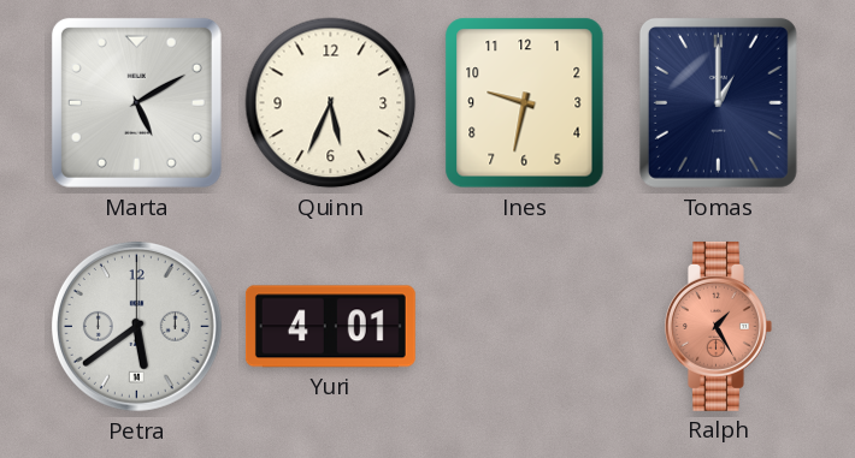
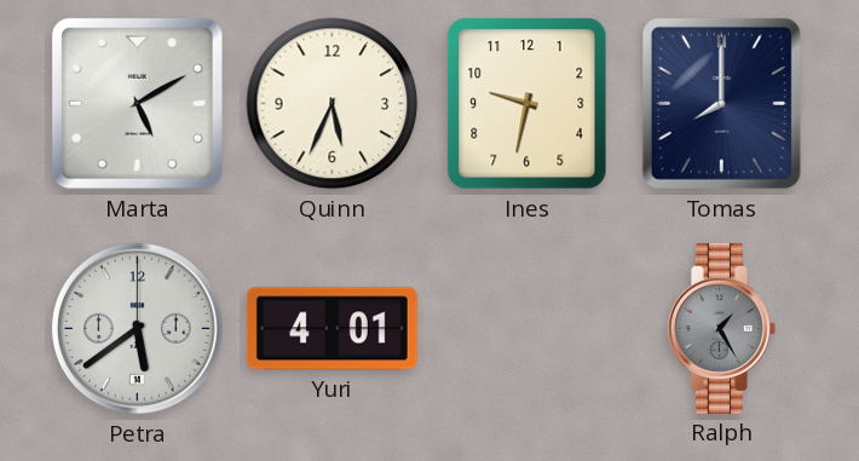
Tomas: 1:00 -> 8:00
Ralph dial: salmon -> grey
